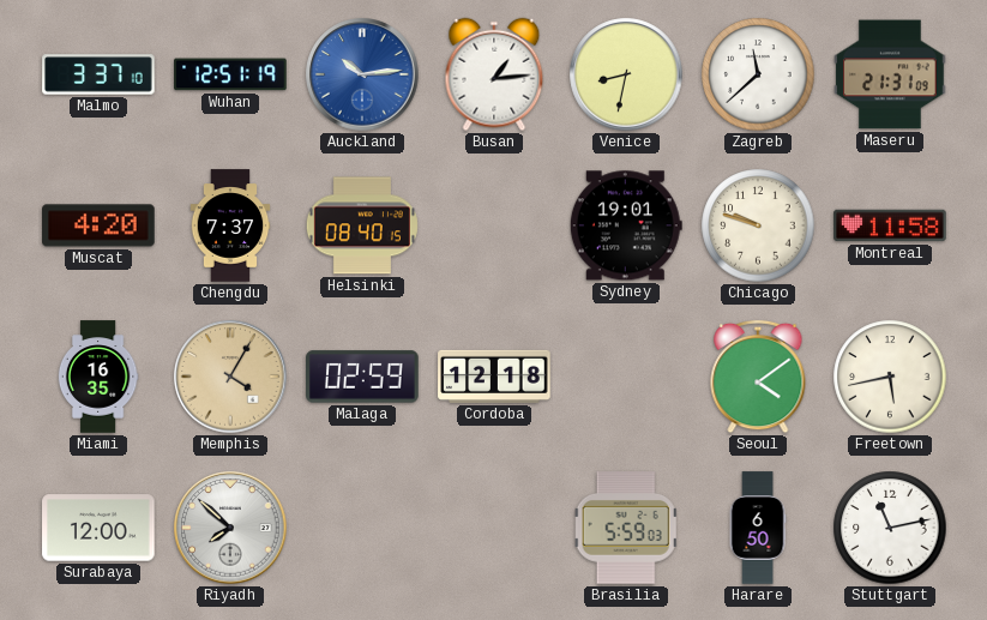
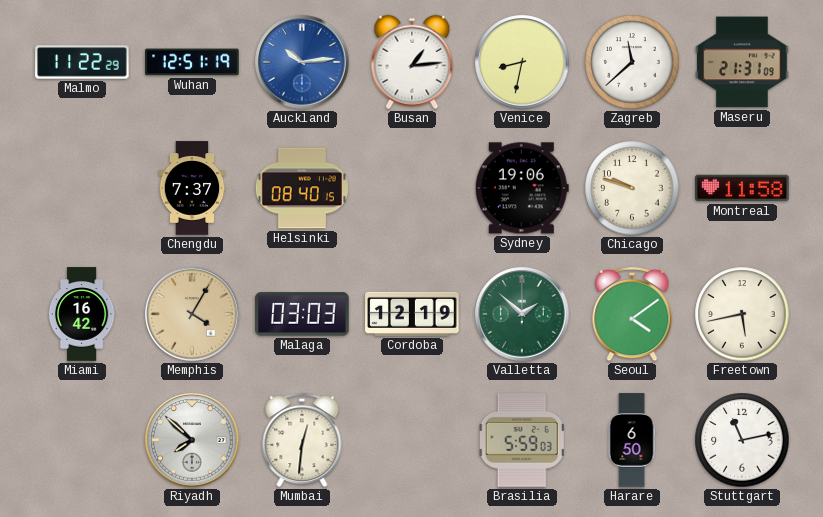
Malmo: 3:37 -> 11:22
Muscat: 4:20 -> none
Sydney: 19:01 -> 19:06
Miami: 16:35 -> 16:42
Malaga: 02:59 -> 03:03
Cordoba: 12:18 -> 12:19
Valletta: none -> 1:52
Surabaya: 12:00 -> none
Mumbai: none -> 12:31
